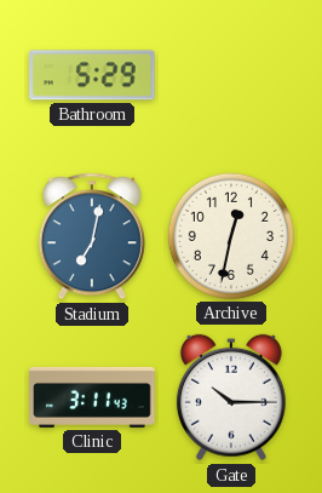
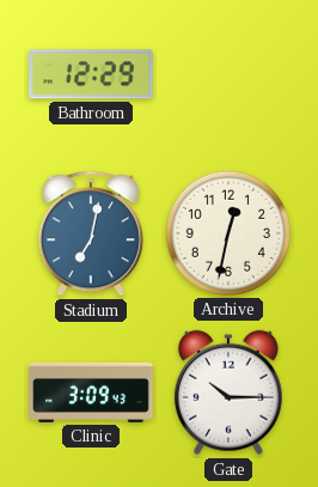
Bathroom: 5:29 -> 12:29
Clinic: 3:11 -> 3:09
